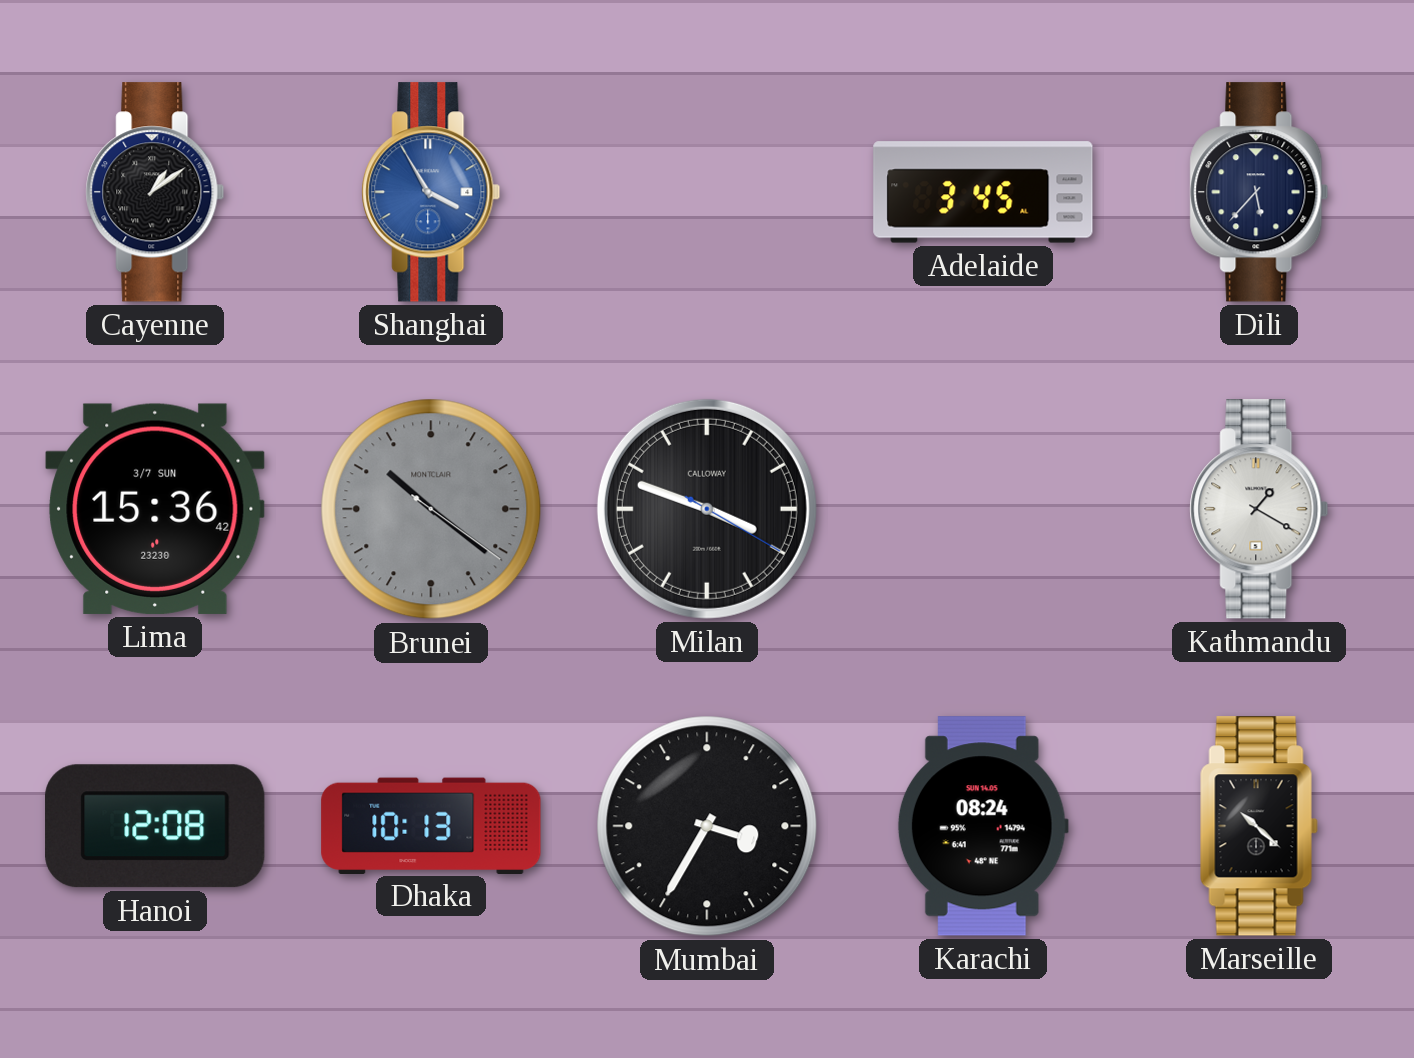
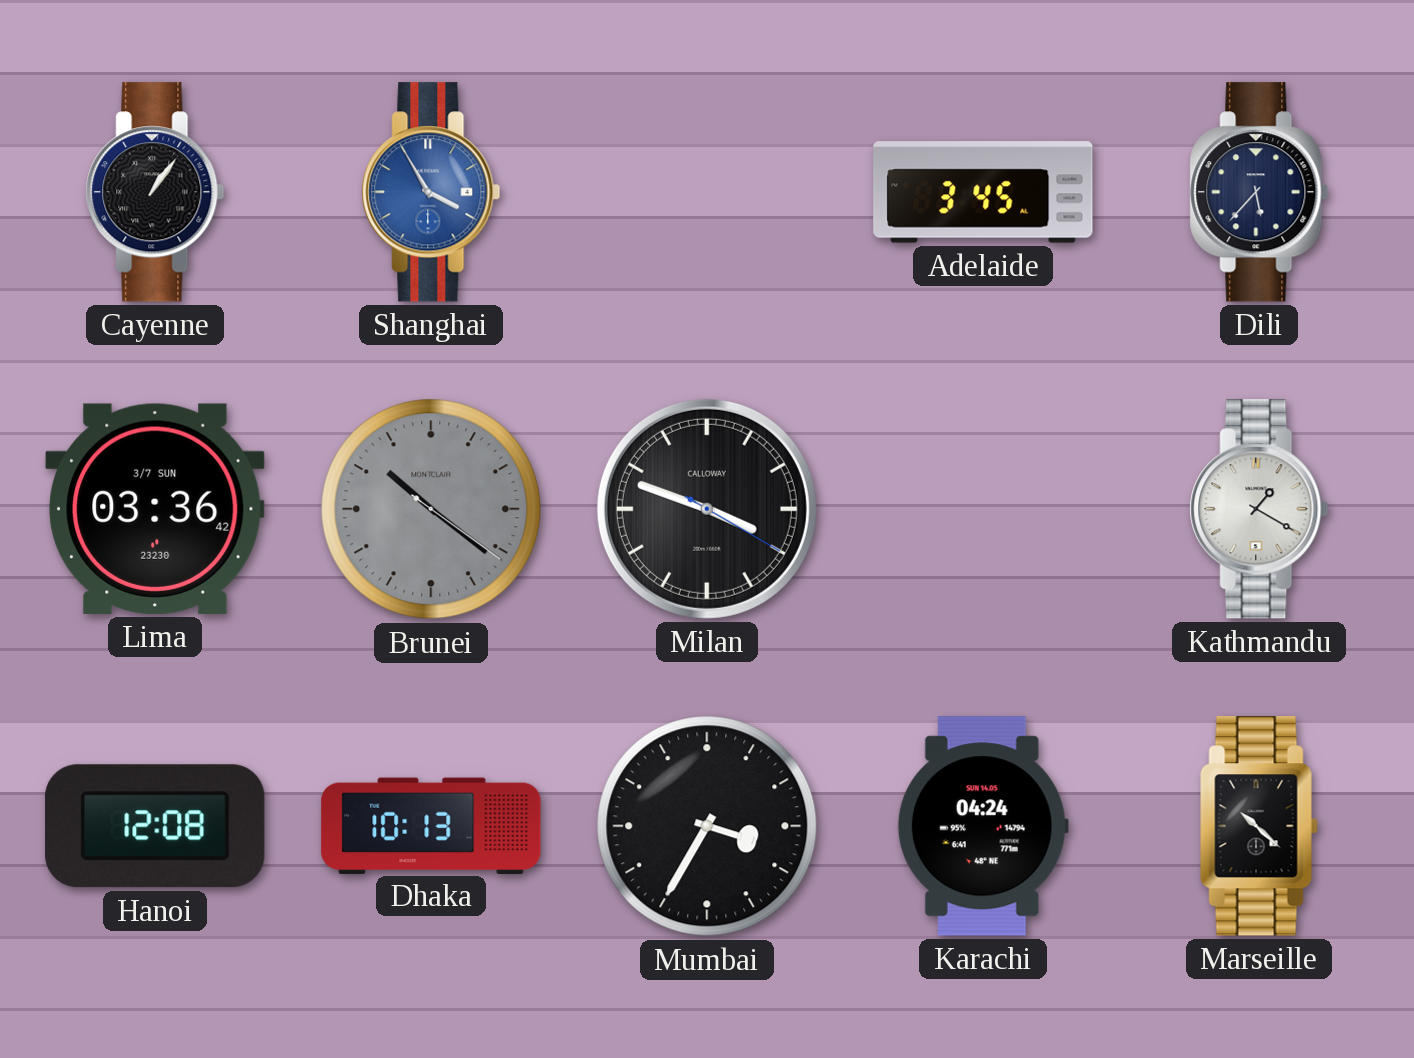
Cayenne: 1:09 -> 1:06
Lima: 15:36 -> 03:36
Karachi: 08:24 -> 04:24
